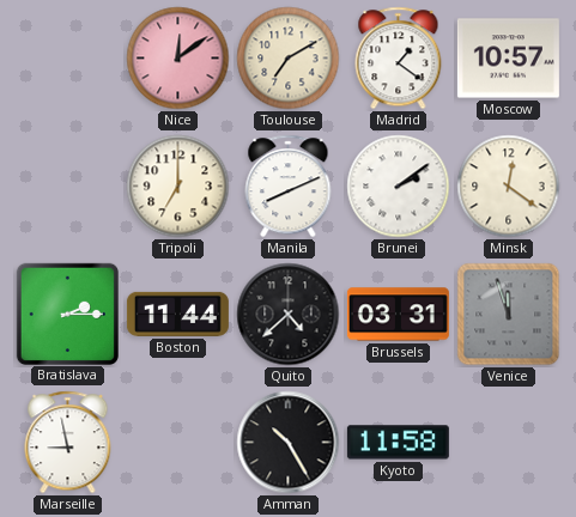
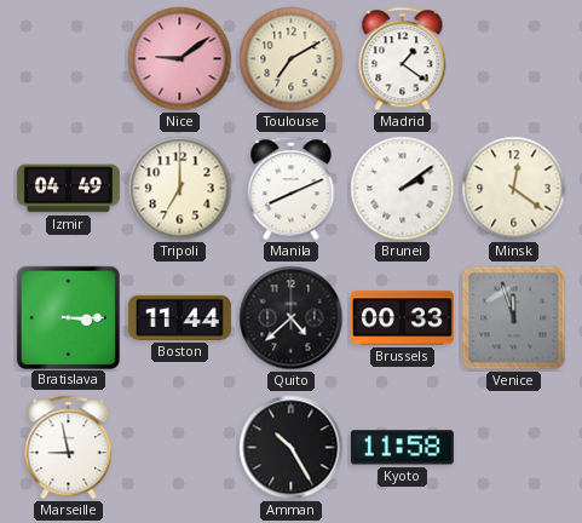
Nice: 12:09 -> 9:09
Moscow: 10:57 -> none
Izmir: none -> 04:49
Bratislava: 2:15 -> 3:15
Brussels: 03:31 -> 00:33
